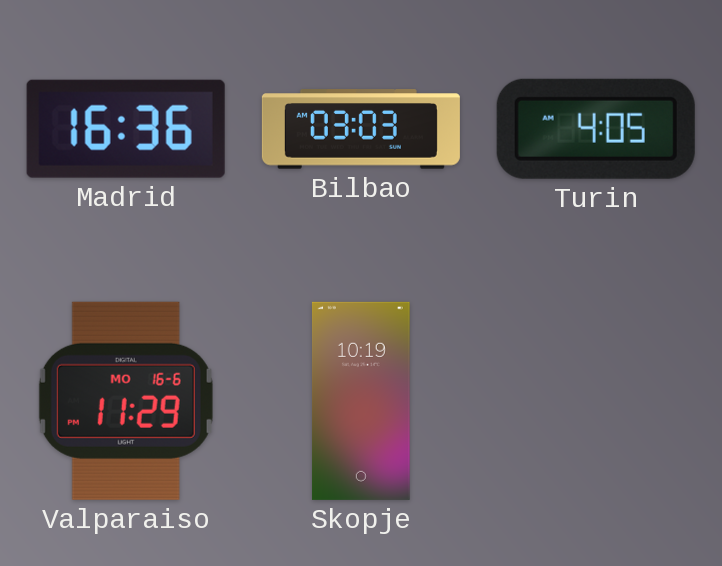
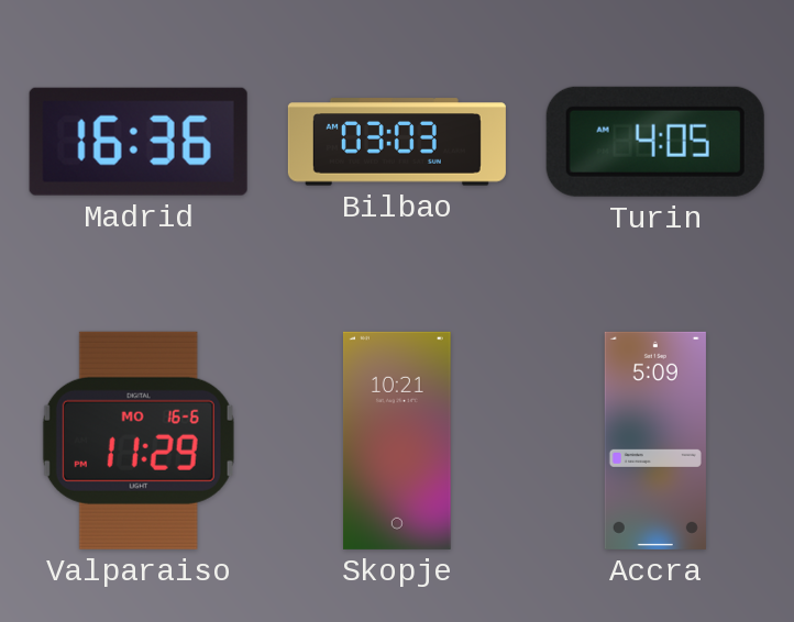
Skopje: 10:19 -> 10:21
Accra: none -> 5:09
